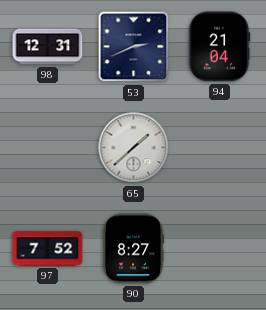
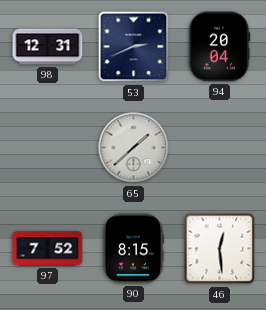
94: 21:04 -> 20:04
90: 8:27 -> 8:15
46: none -> 12:29
